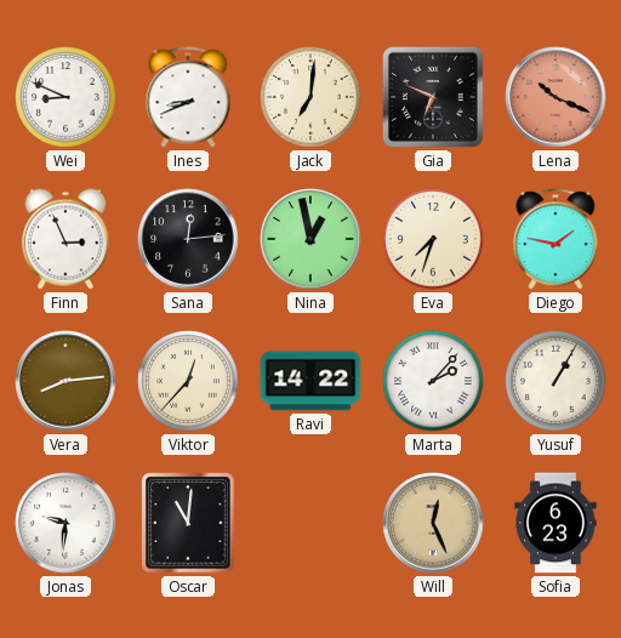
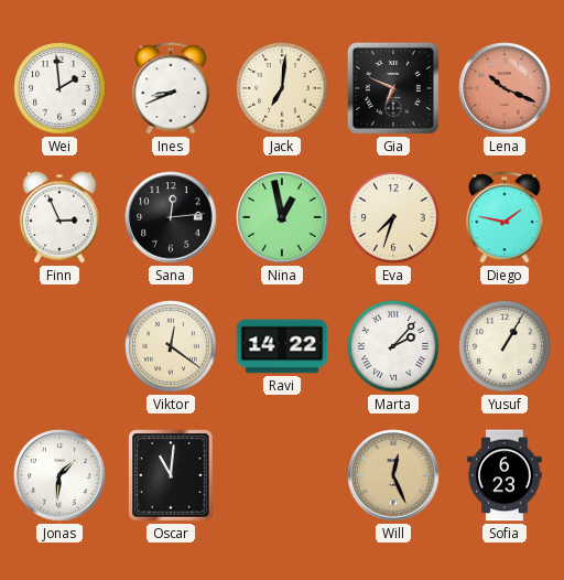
Wei: 8:49 -> 1:59
Vera: 8:14 -> none
Viktor: 12:37 -> 12:21
Jonas: 9:31 -> 1:31
